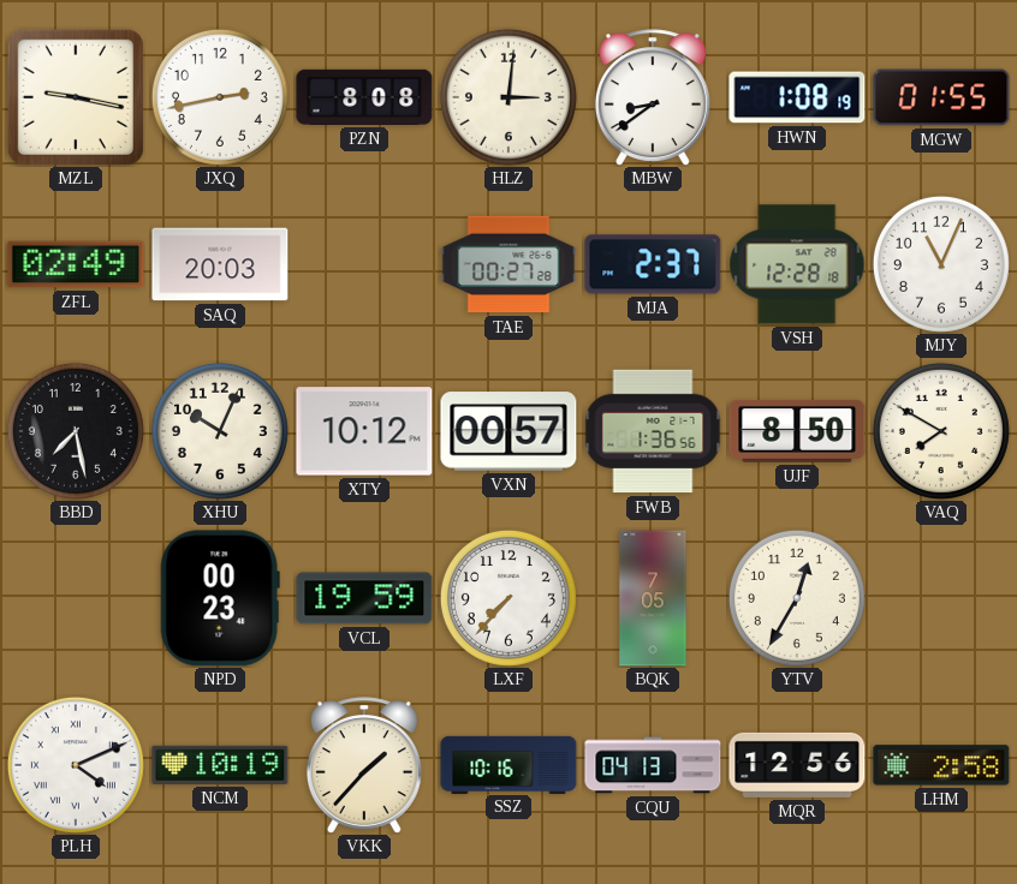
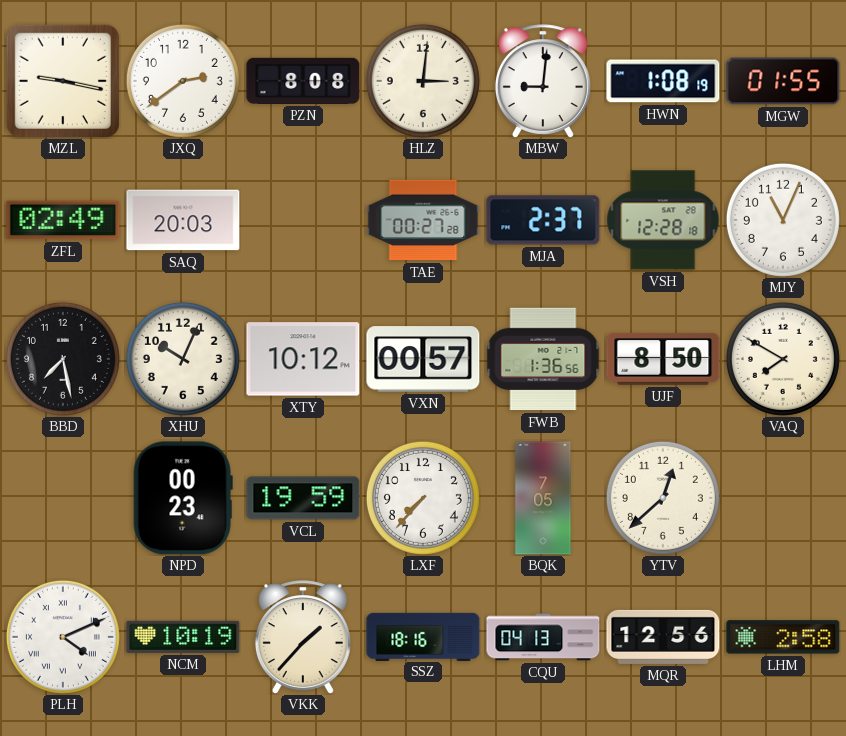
JXQ: 2:43 -> 2:39
MBW: 8:39 -> 9:01
YTV: 12:35 -> 12:38
SSZ: 10:16 -> 18:16
